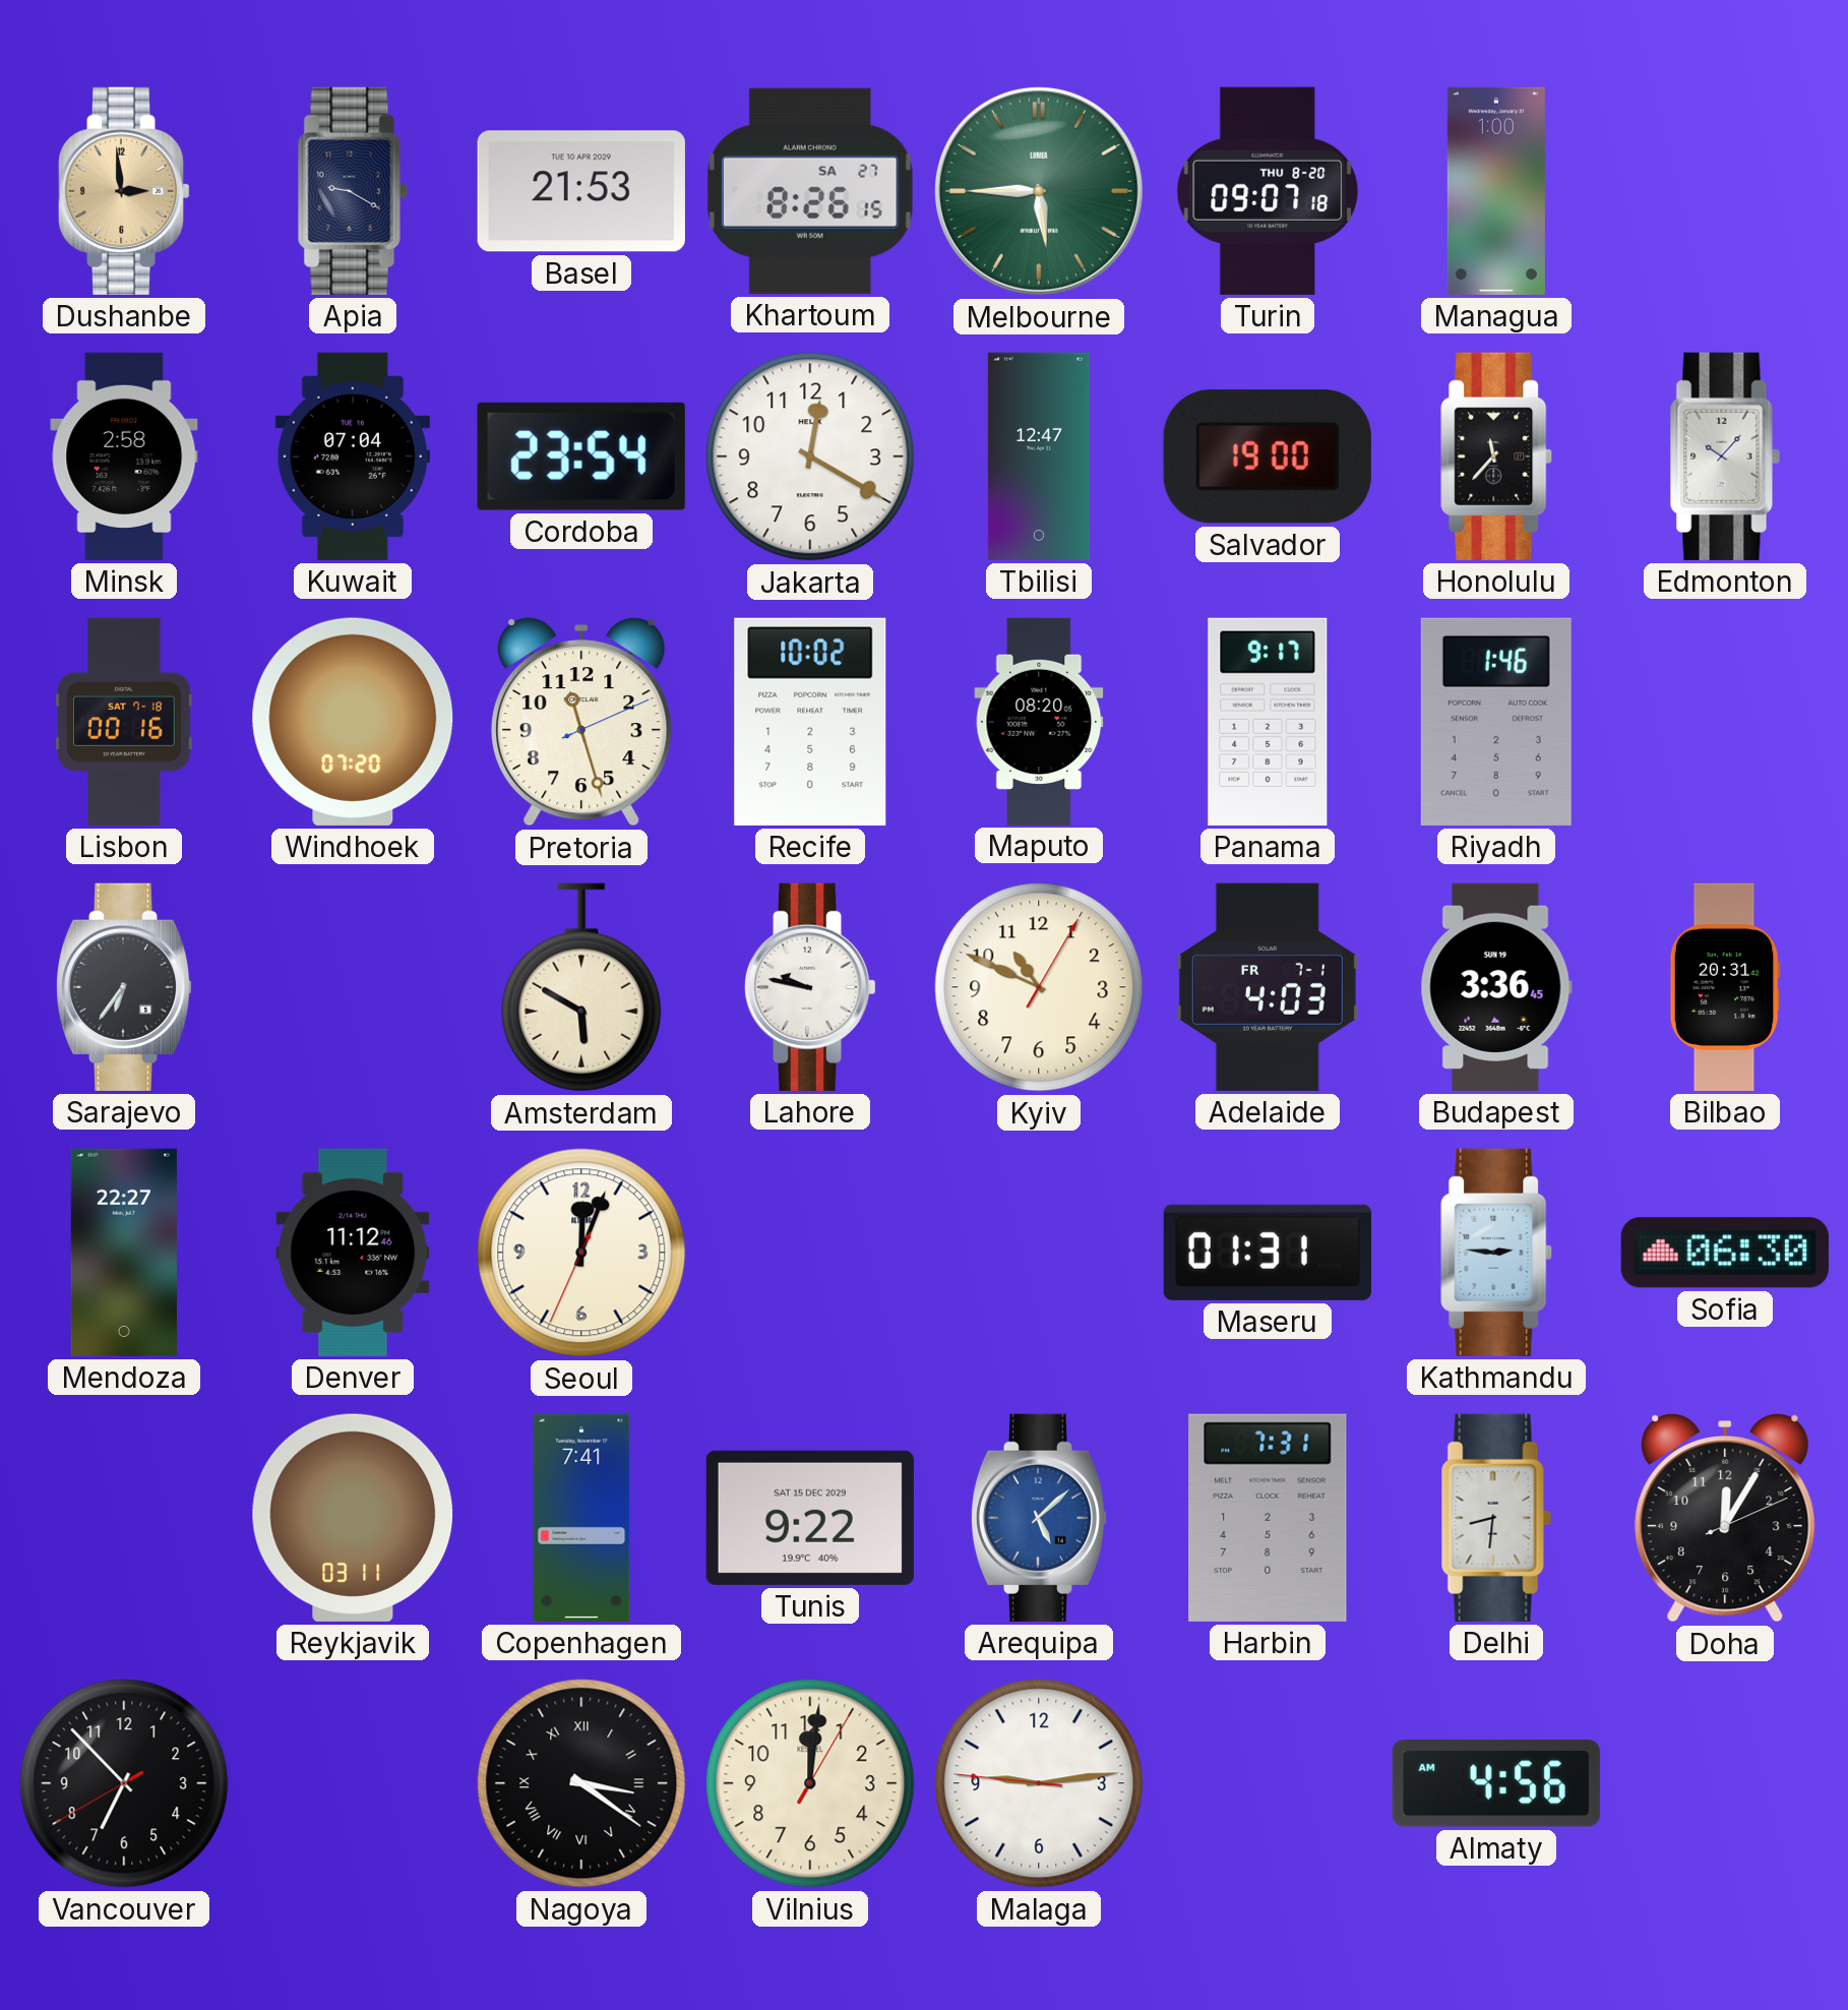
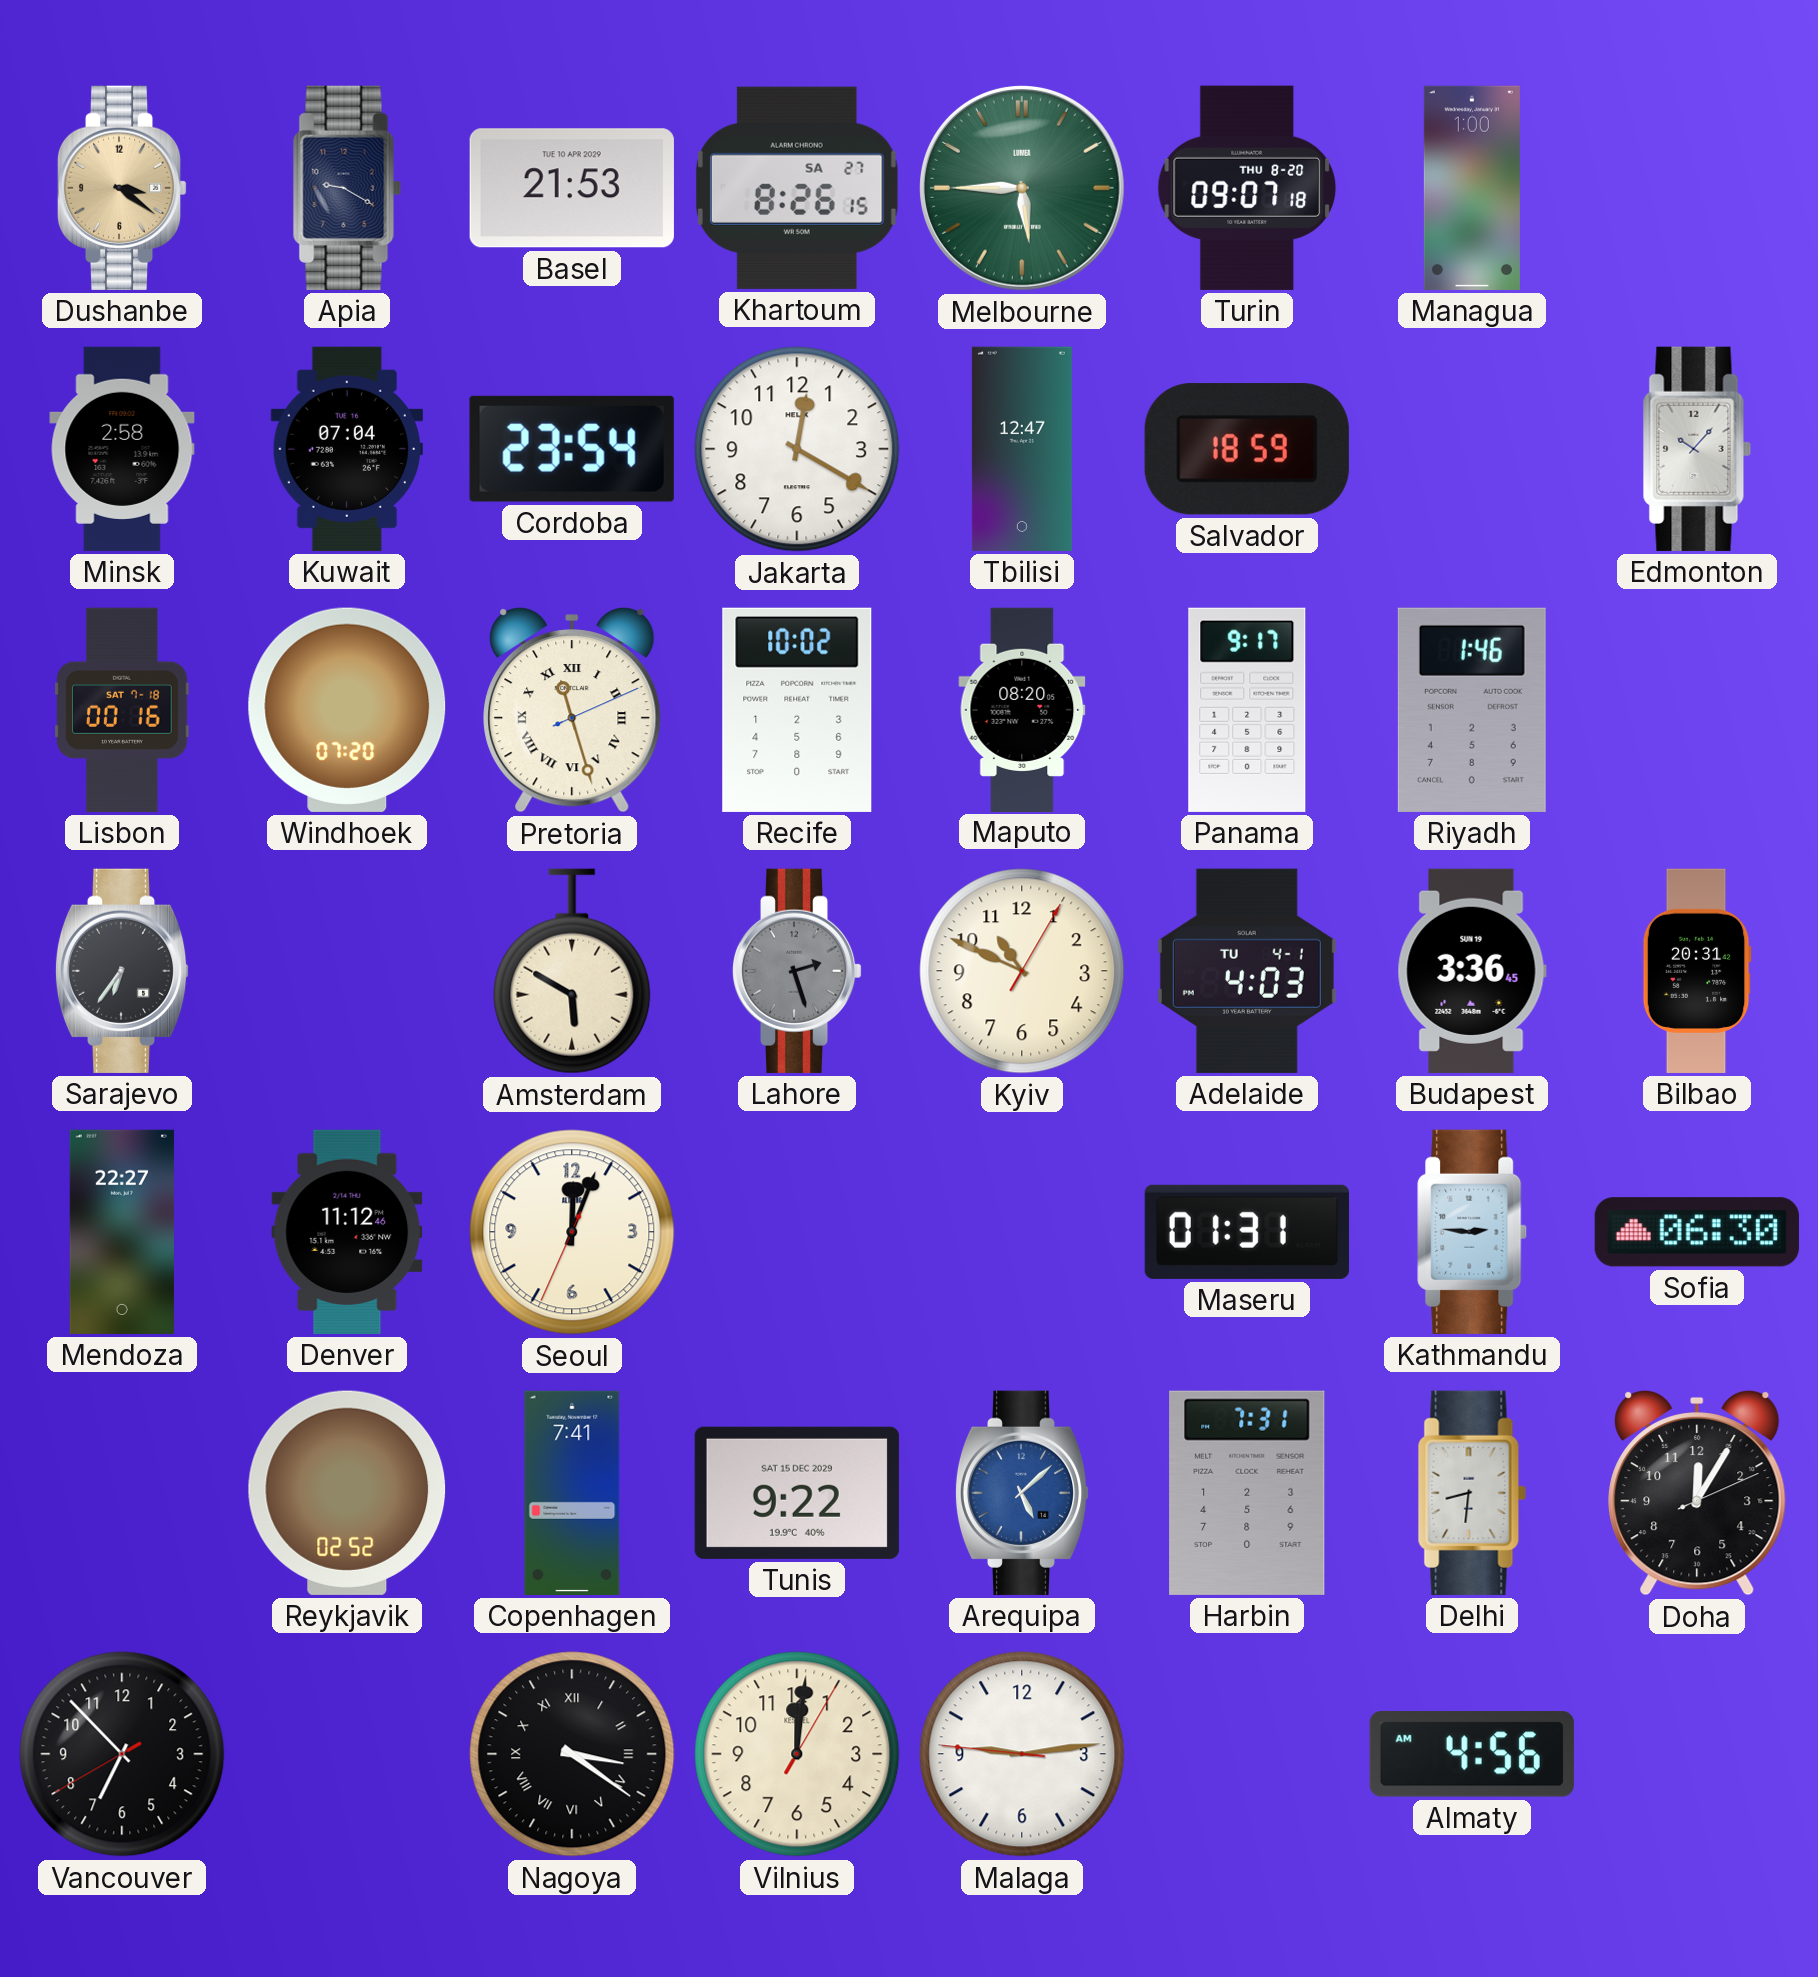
Dushanbe: 2:59 -> 3:21
Salvador: 19:00 -> 18:59
Honolulu: 11:37 -> none
Pretoria numerals: Arabic -> Roman
Lahore: 9:47 -> 2:27
Lahore dial: white -> grey
Adelaide date: FR 7-1 -> TU 4-1
Reykjavik: 03:11 -> 02:52
